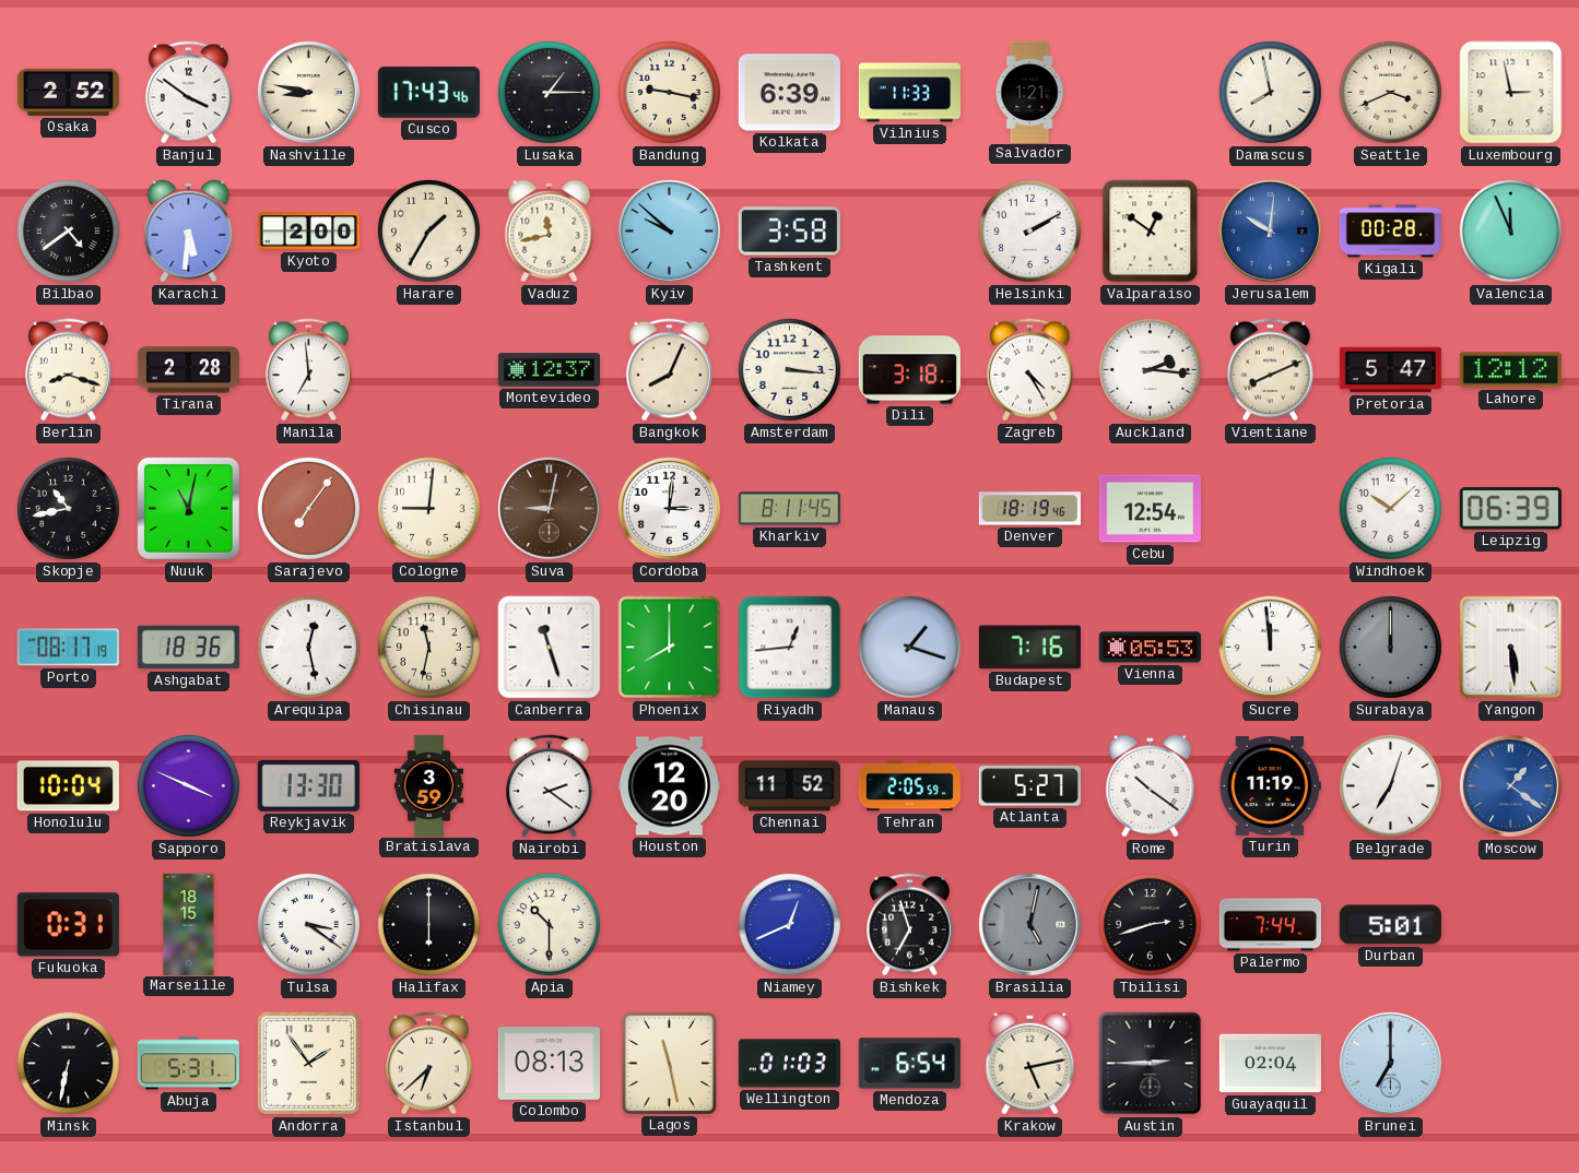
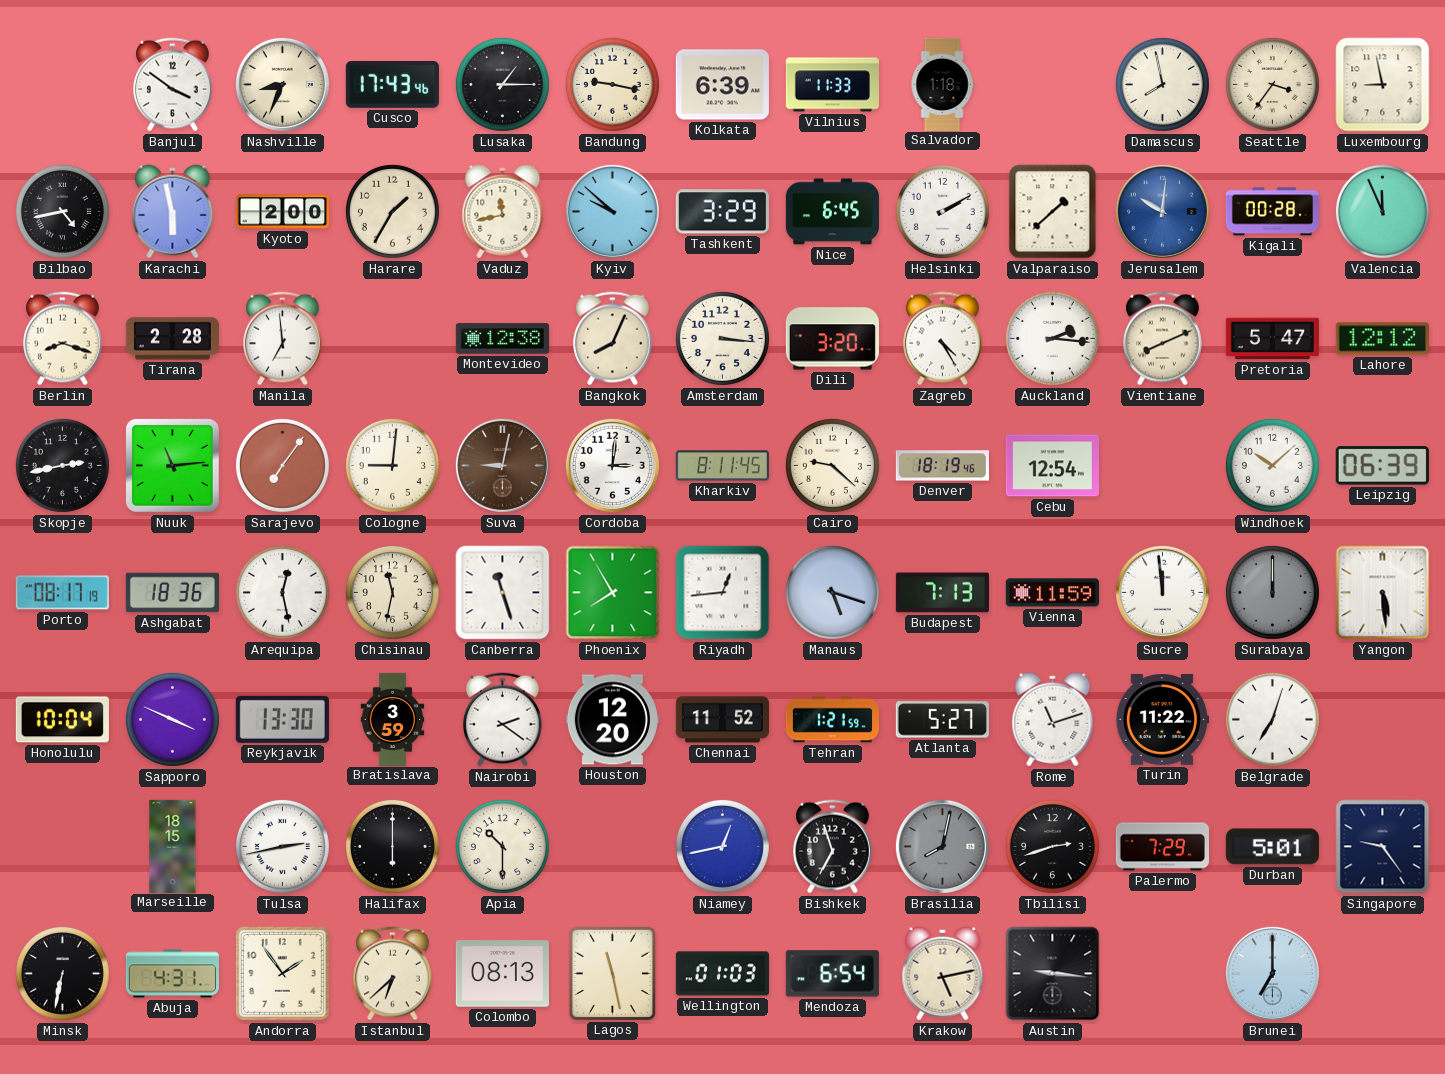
Osaka: 2:52 -> none
Nashville: 8:47 -> 8:34
Salvador: 1:21 -> 1:18
Seattle: 3:41 -> 3:36
Luxembourg: 2:58 -> 8:58
Bilbao: 4:39 -> 4:43
Karachi: 5:31 -> 5:58
Tashkent: 3:58 -> 3:29
Nice: none -> 6:45
Valparaiso: 12:51 -> 1:38
Montevideo: 12:37 -> 12:38
Dili: 3:18 -> 3:20
Skopje: 10:43 -> 2:43
Nuuk: 11:02 -> 11:14
Cairo: none -> 9:22
Phoenix: 8:00 -> 7:55
Manaus: 1:18 -> 5:18
Budapest: 7:16 -> 7:13
Vienna: 05:53 -> 11:59
Tehran: 2:05 -> 1:21
Rome: 10:21 -> 11:12
Turin: 11:19 -> 11:22
Moscow: 1:21 -> none
Fukuoka: 0:31 -> none
Tulsa: 3:21 -> 2:43
Niamey: 12:41 -> 12:43
Brasilia: 5:02 -> 8:02
Palermo: 7:44 -> 7:29
Singapore: none -> 9:24
Abuja: 5:31 -> 4:31
Austin: 2:45 -> 9:16
Guayaquil: 02:04 -> none
